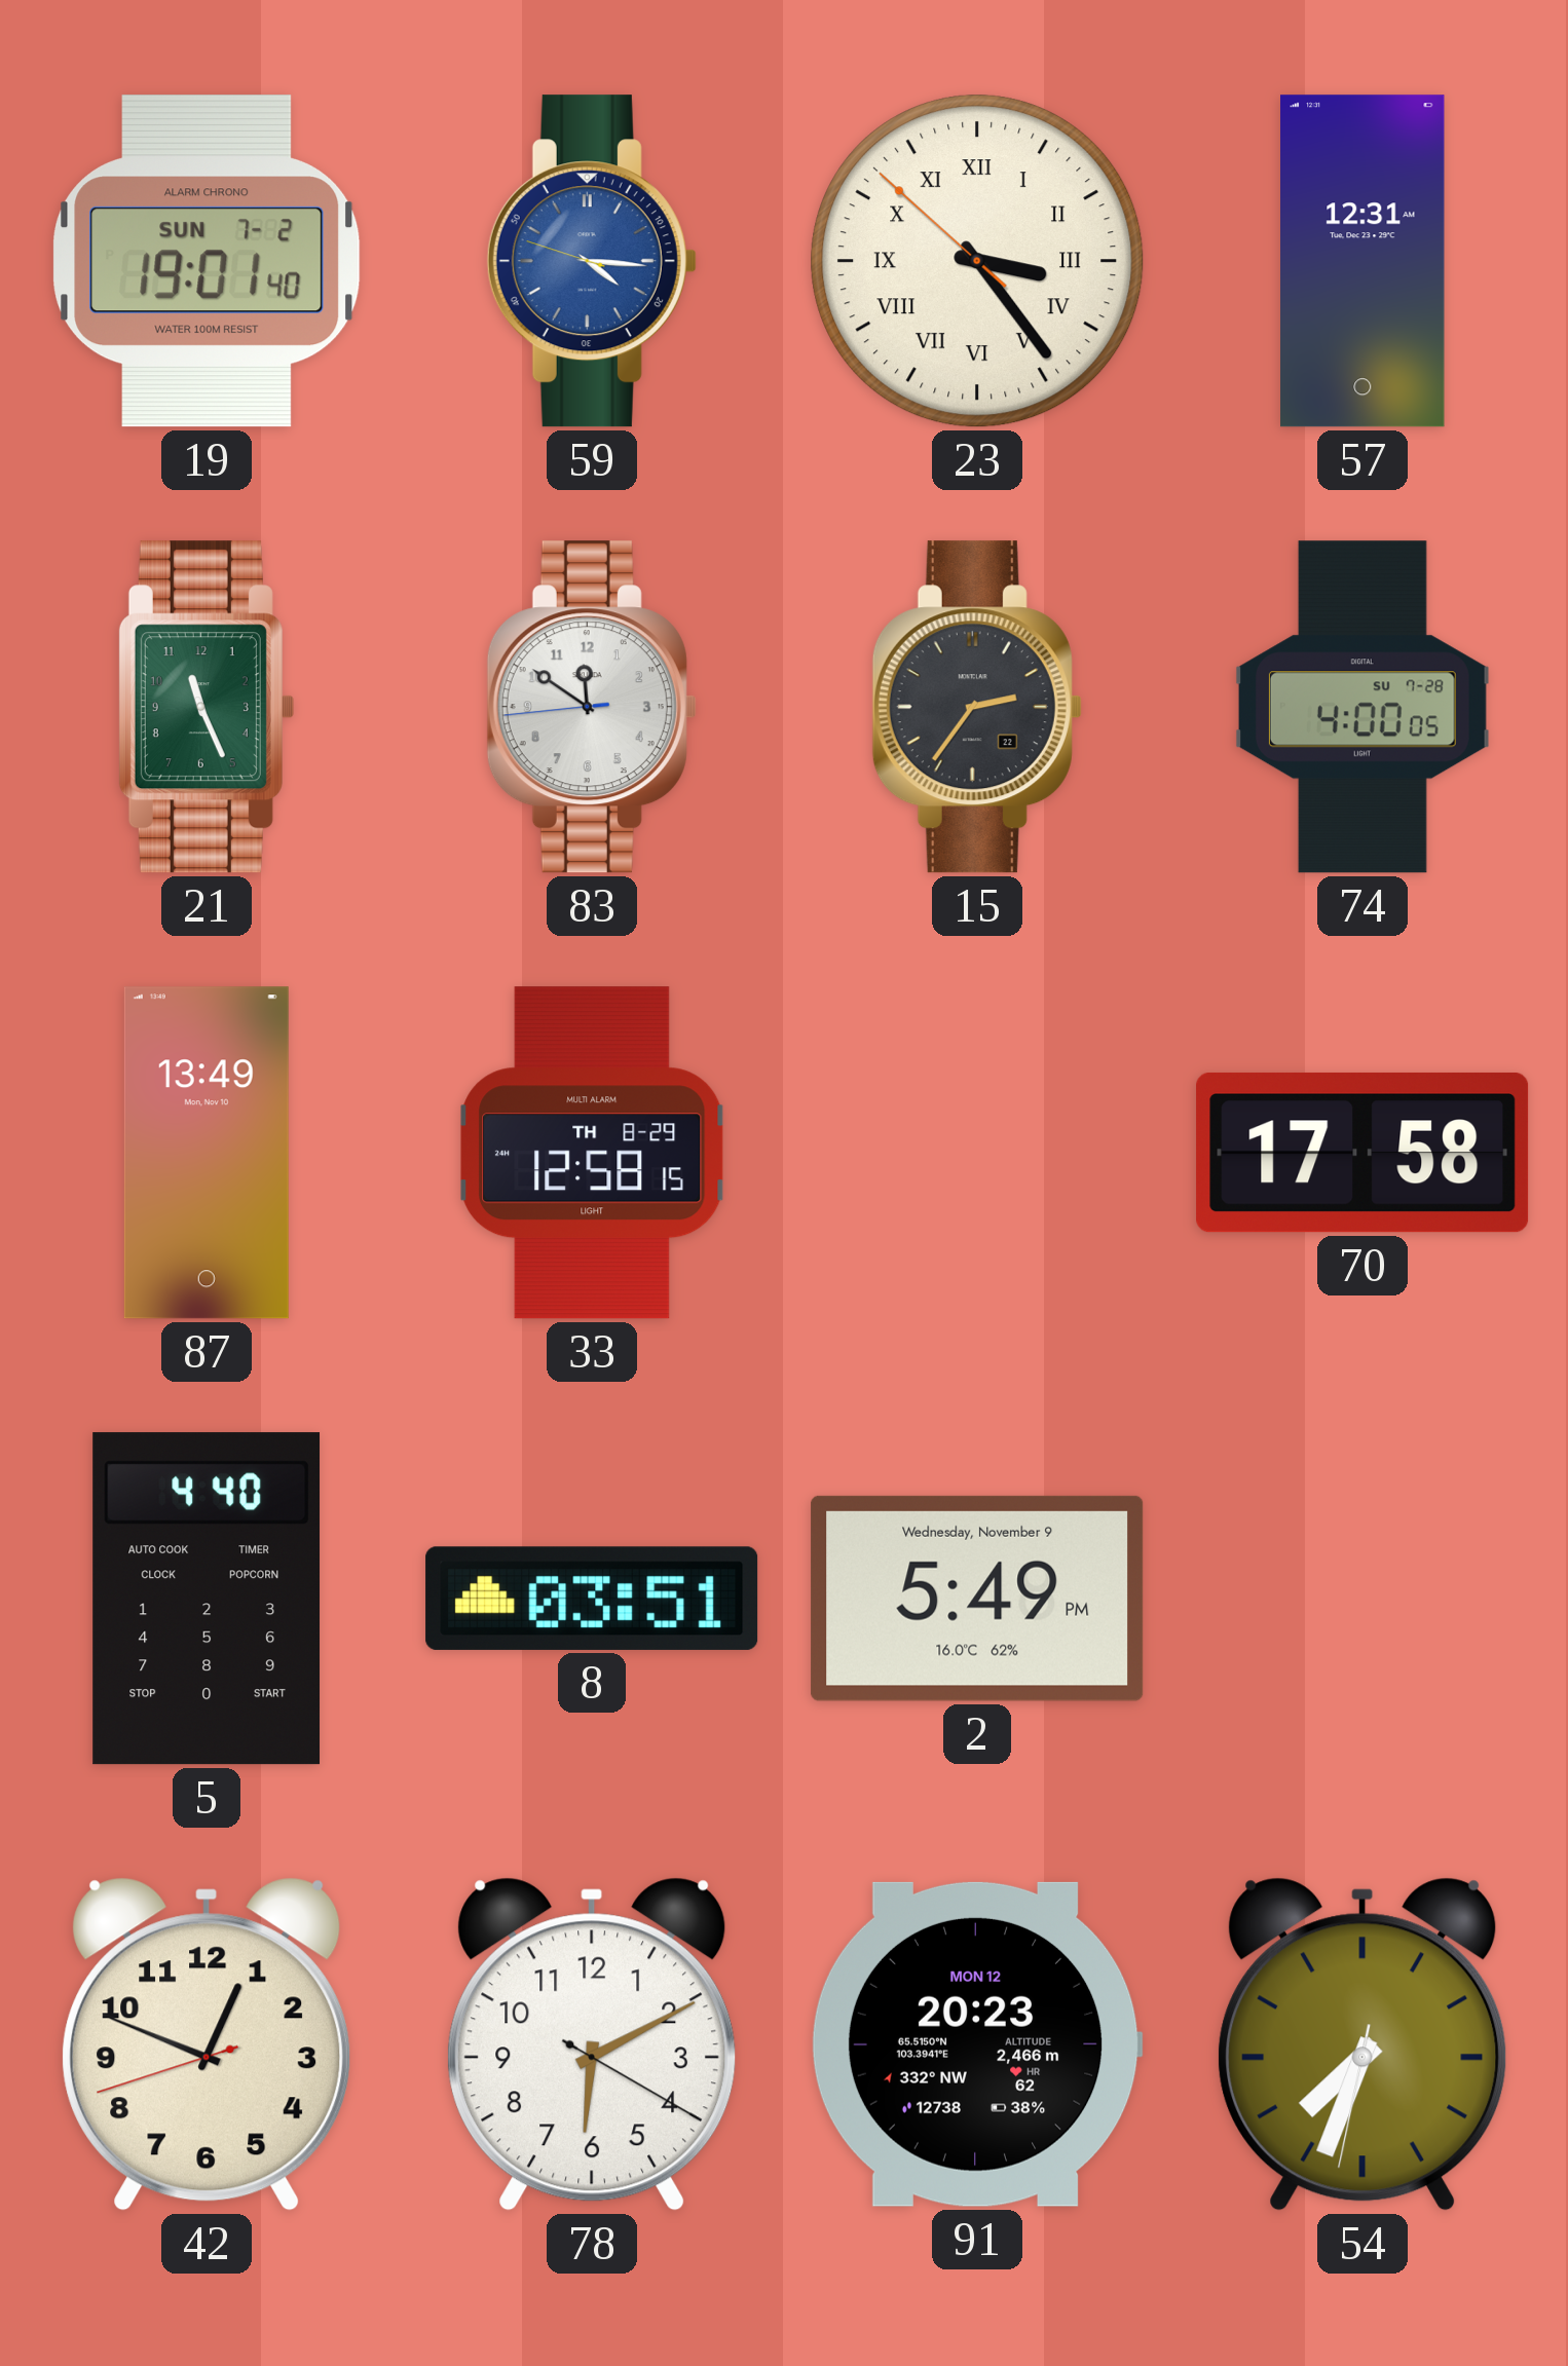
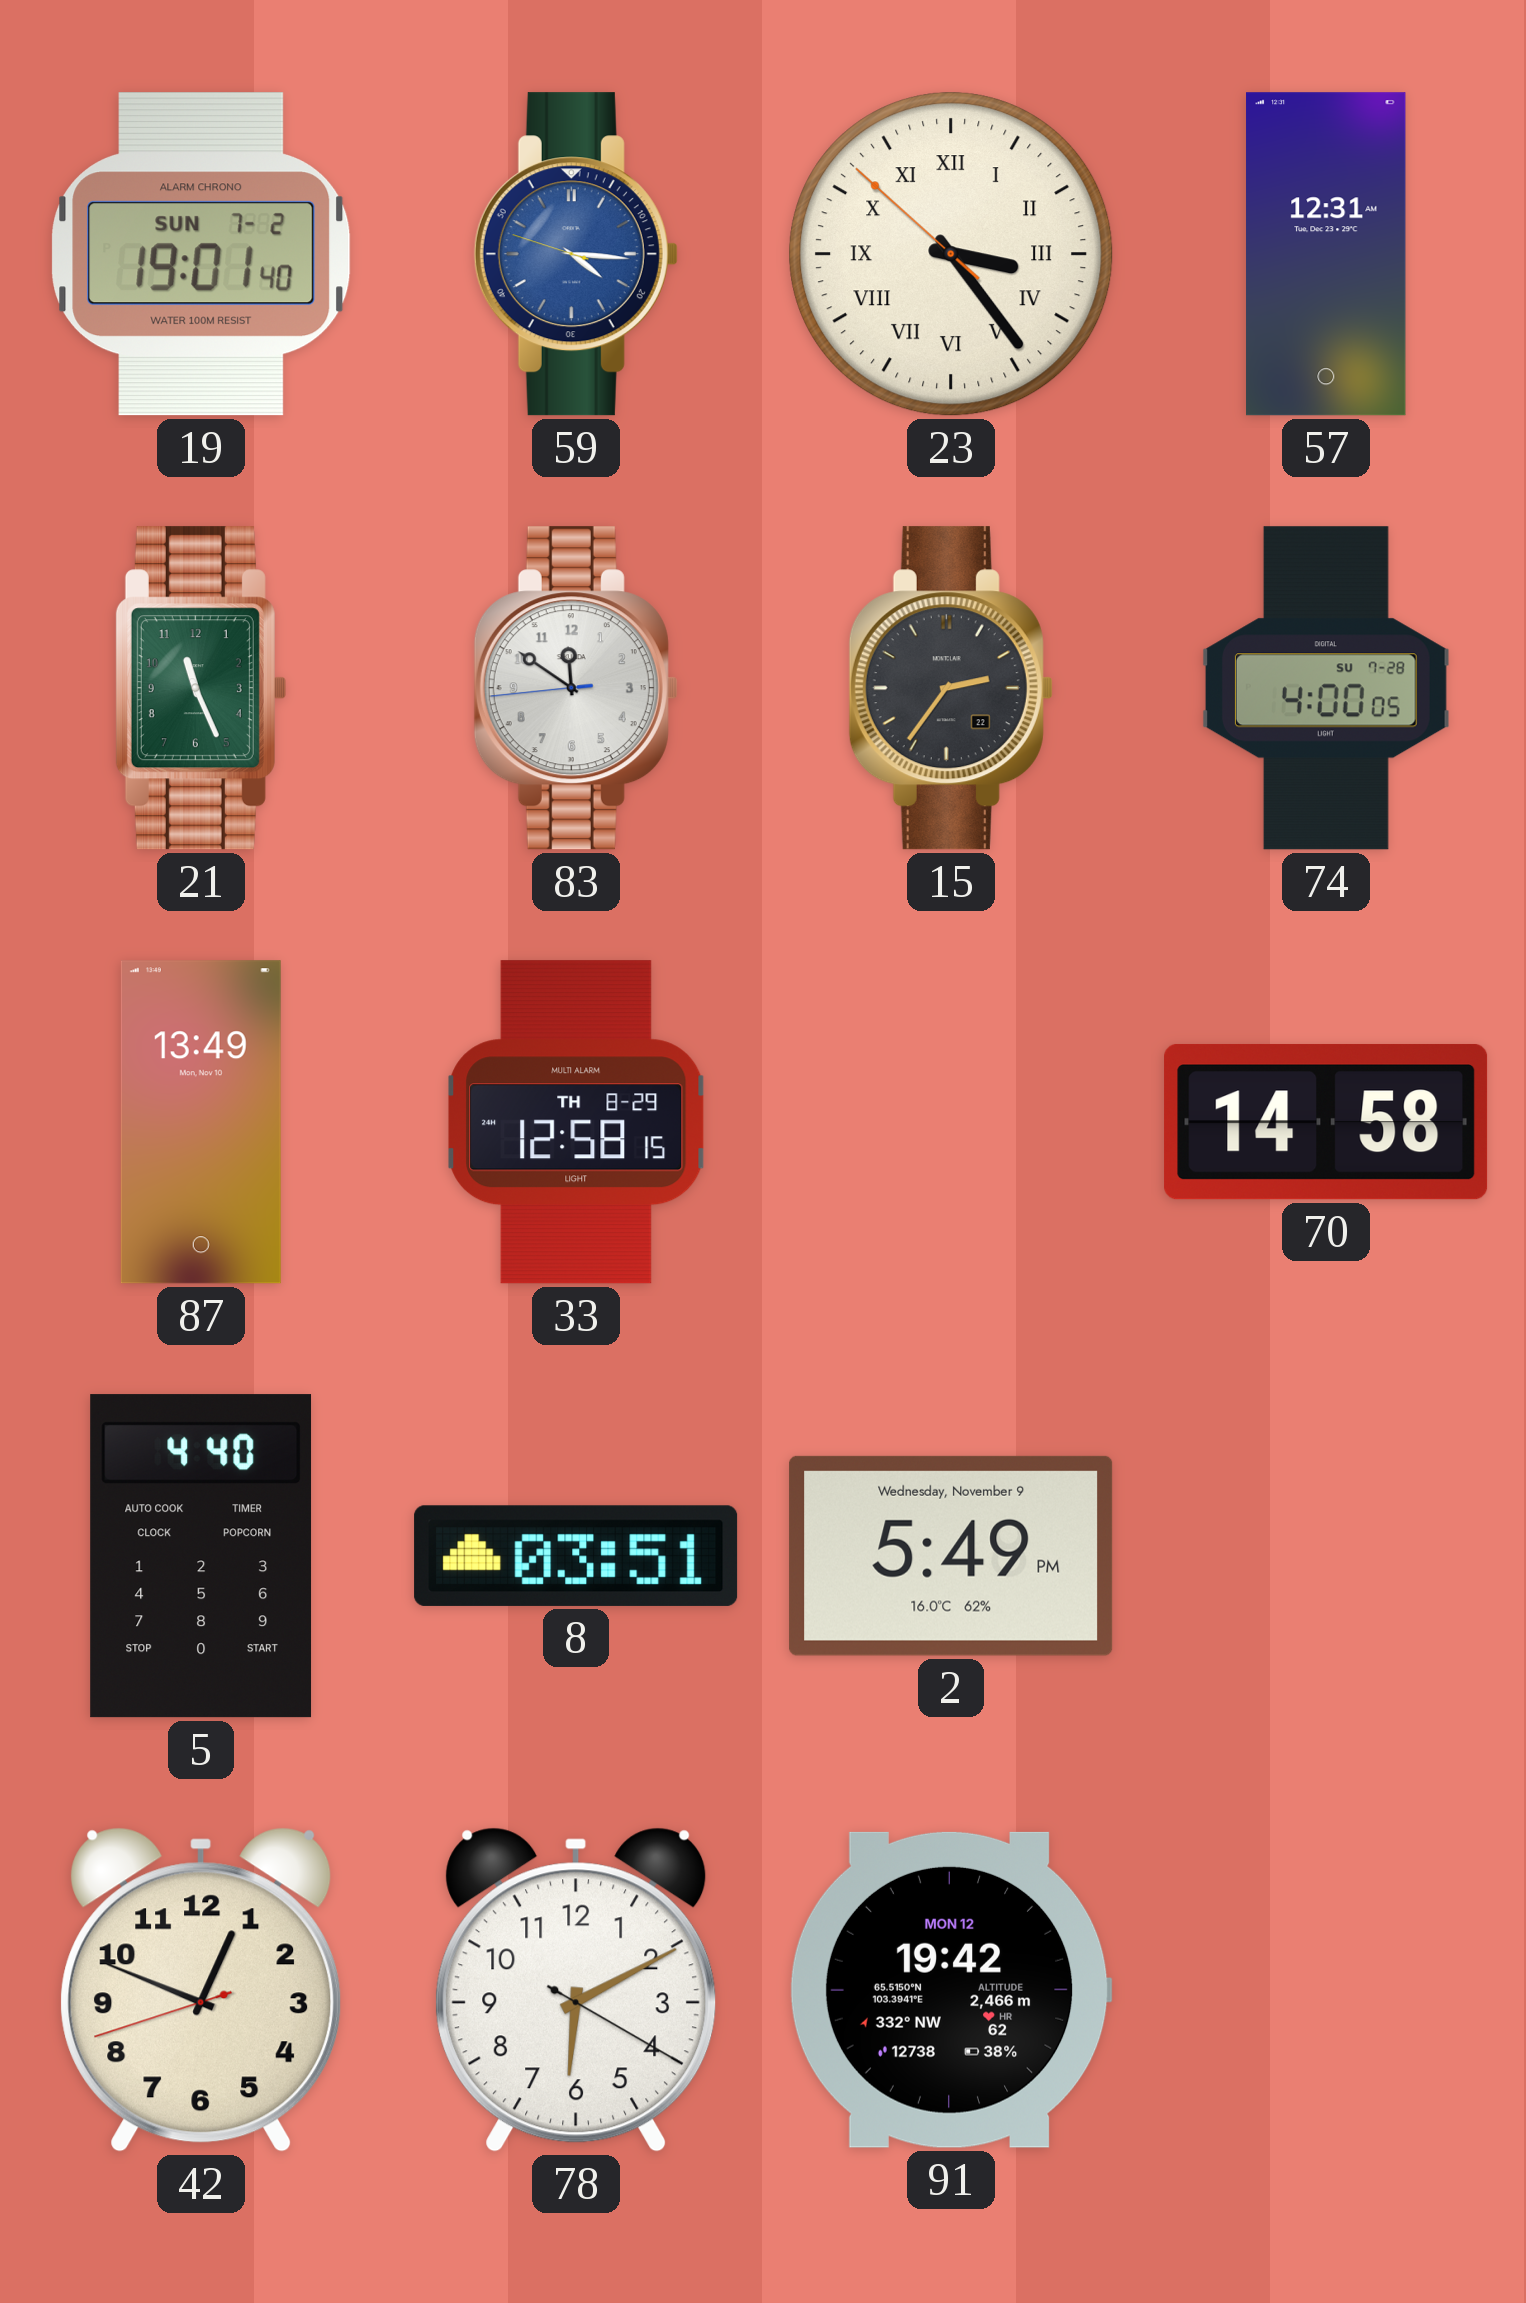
70: 17:58 -> 14:58
91: 20:23 -> 19:42
54: 7:33 -> none
